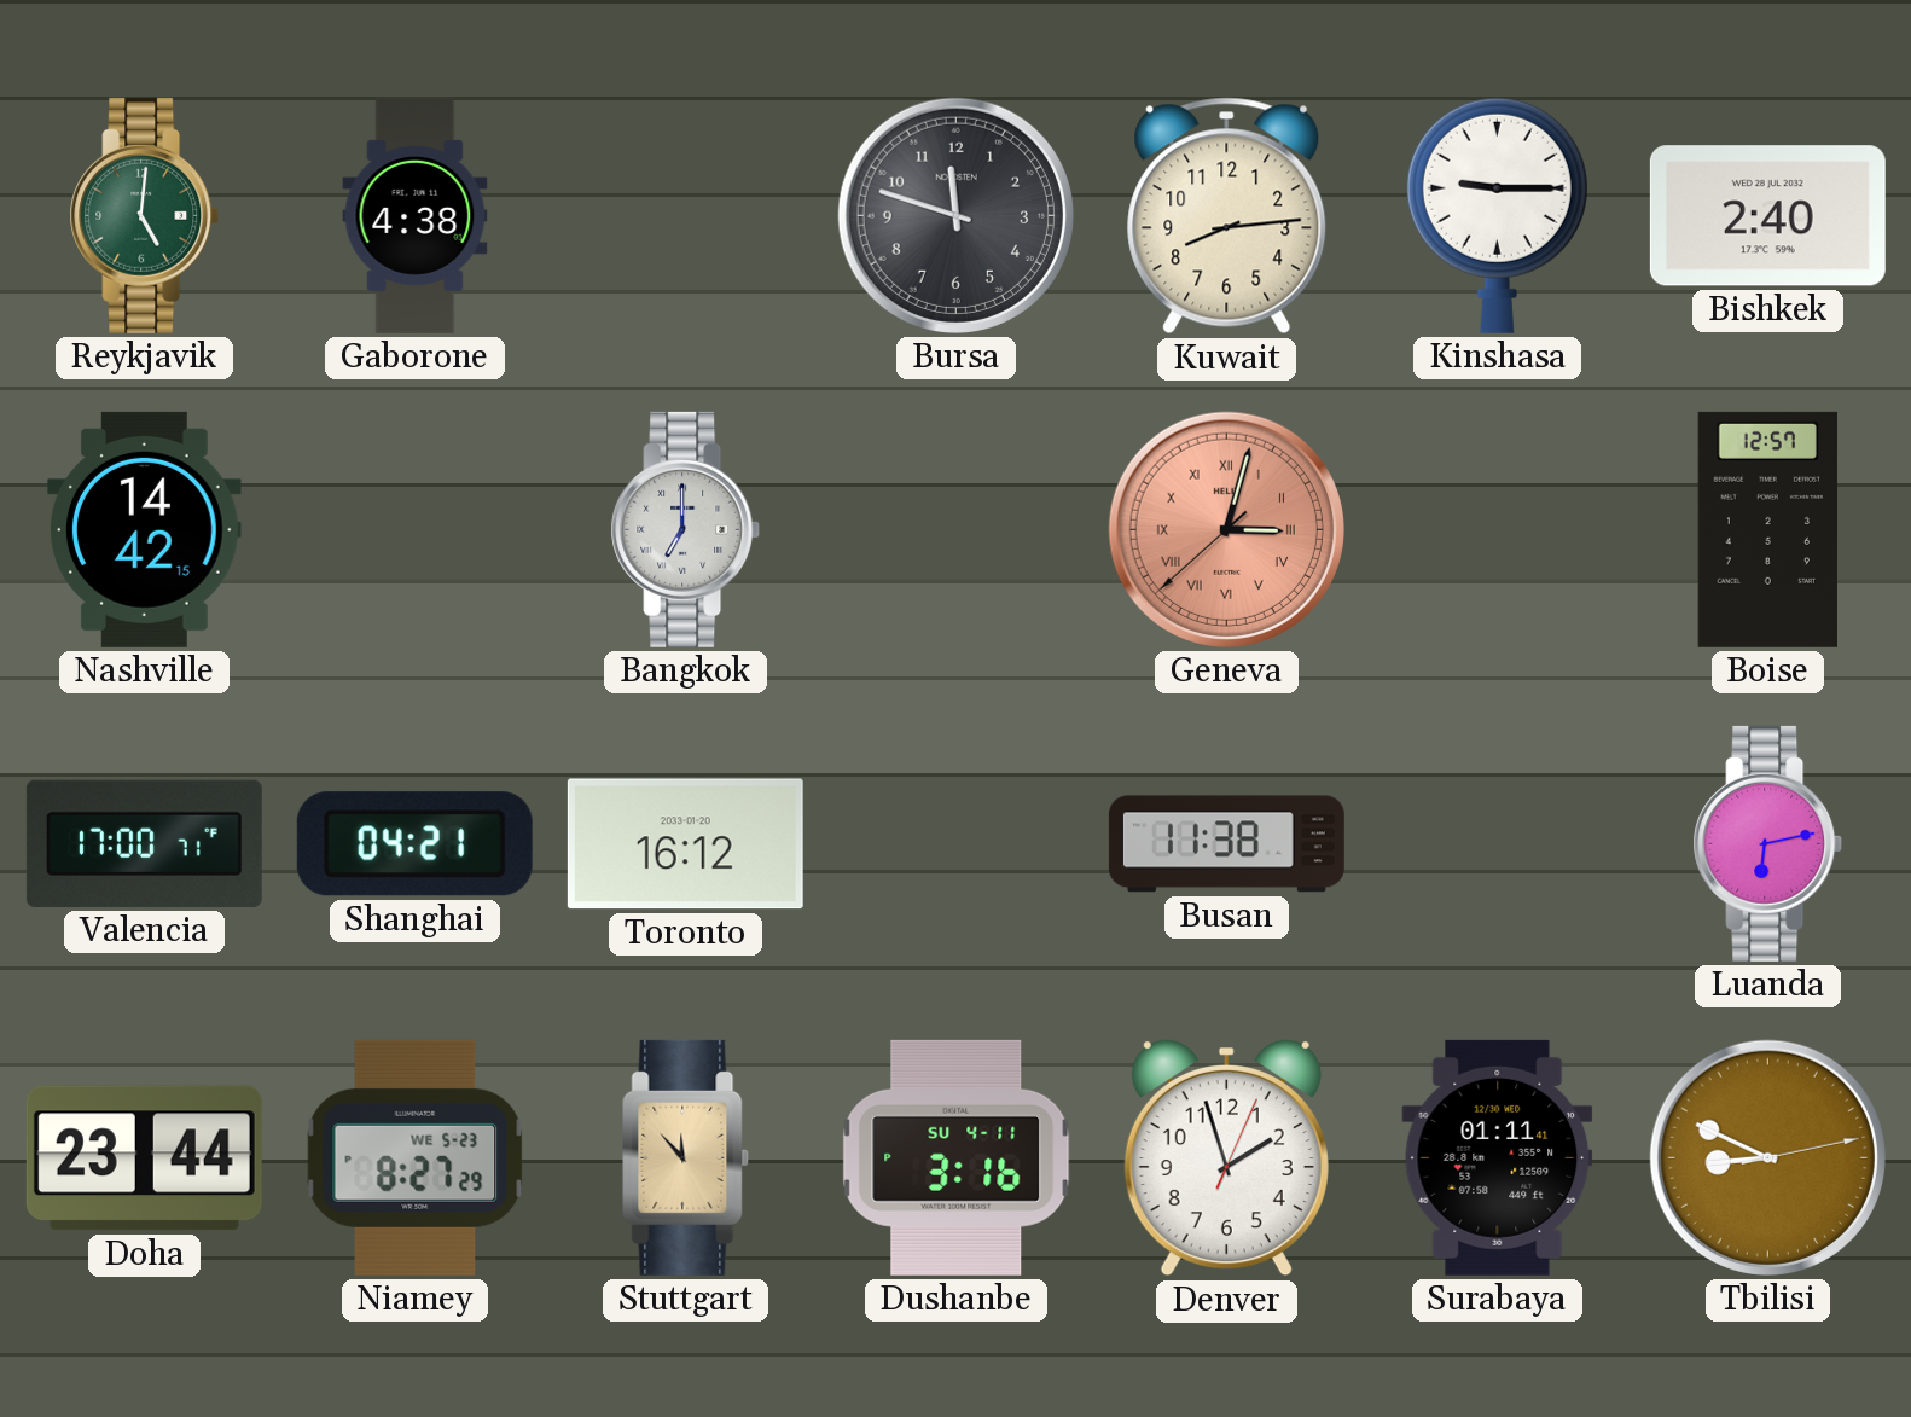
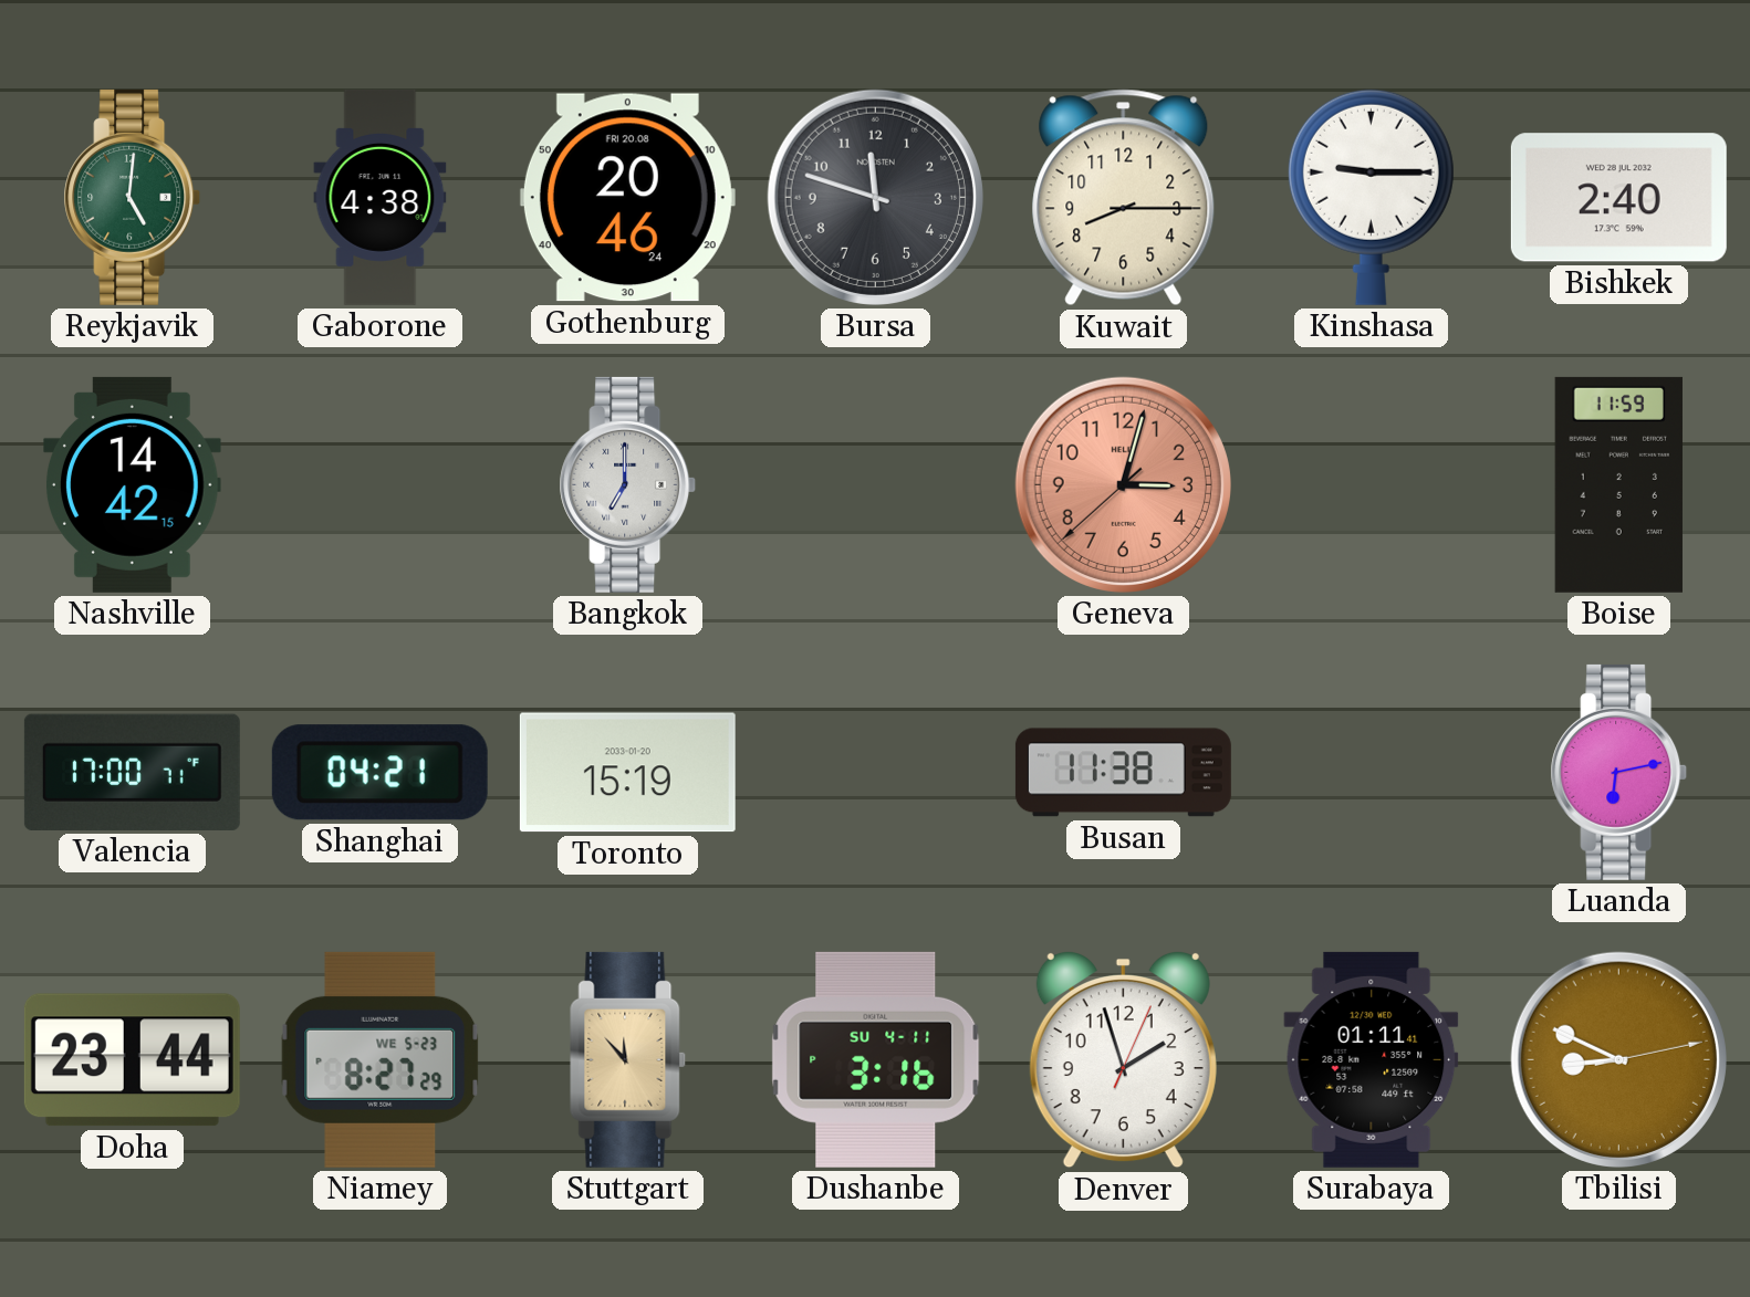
Gothenburg: none -> 20:46
Kuwait: 8:14 -> 8:15
Geneva numerals: Roman -> Arabic
Boise: 12:57 -> 11:59
Toronto: 16:12 -> 15:19
